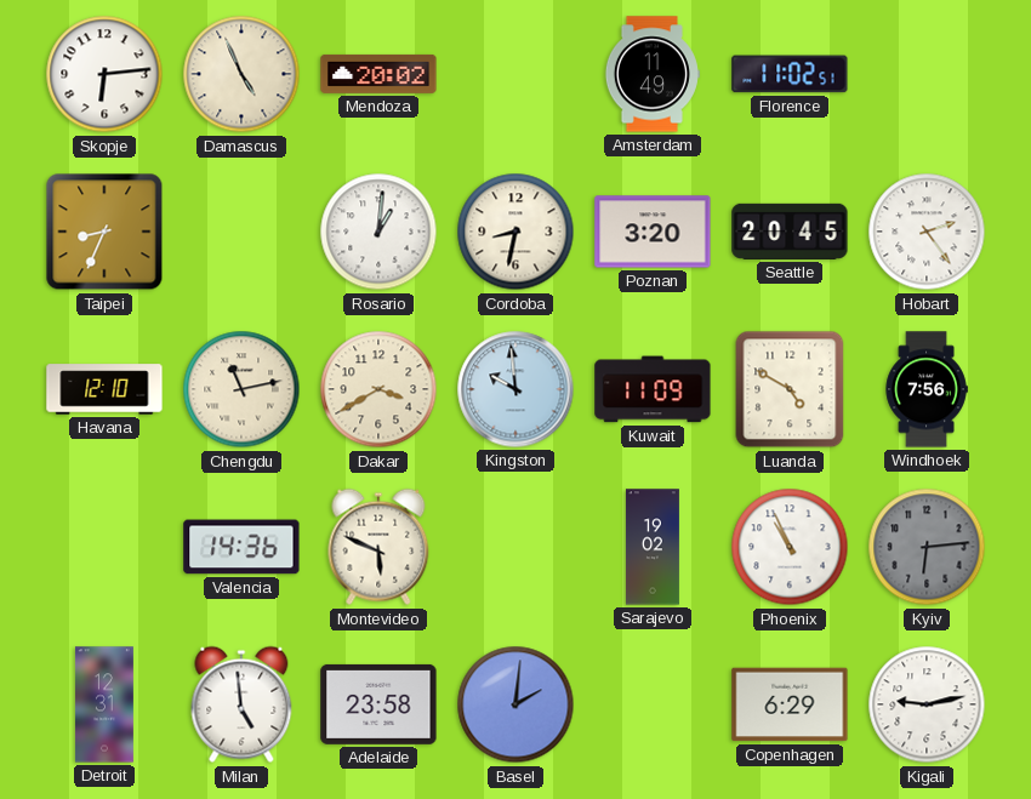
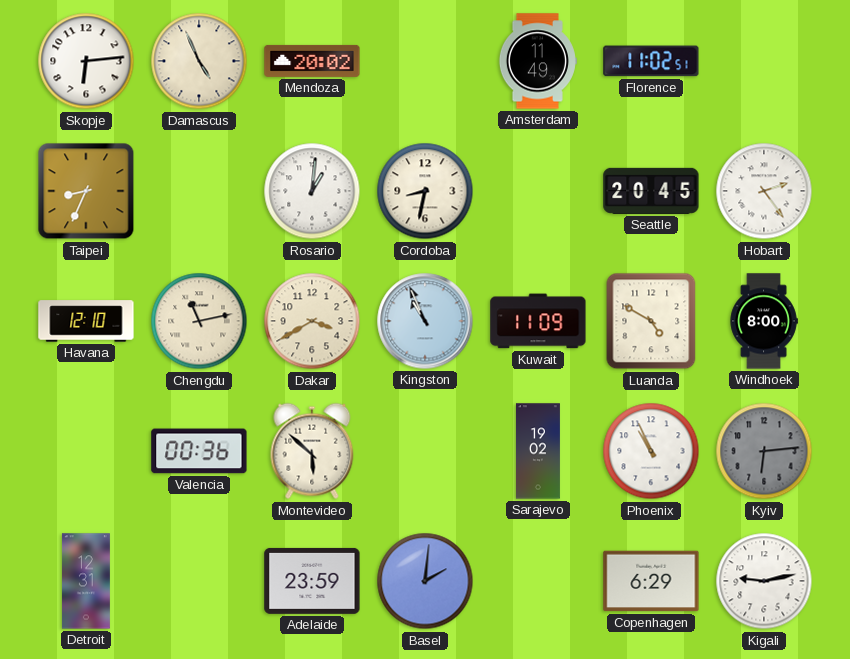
Poznan: 3:20 -> none
Kingston: 9:59 -> 10:56
Windhoek: 7:56 -> 8:00
Valencia: 14:36 -> 00:36
Montevideo: 5:49 -> 5:52
Milan: 4:59 -> none
Adelaide: 23:58 -> 23:59
